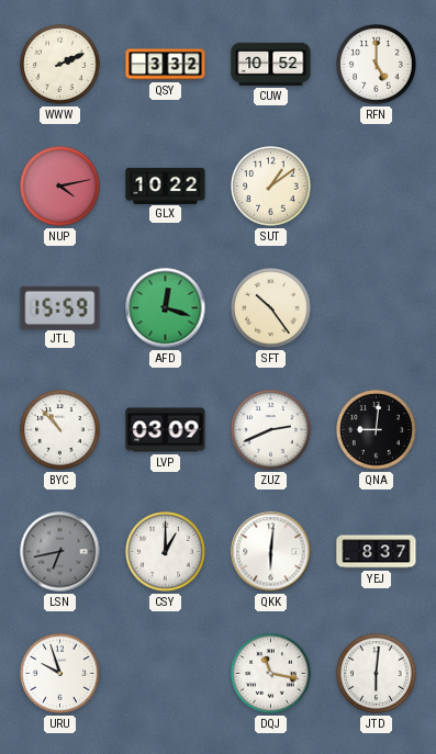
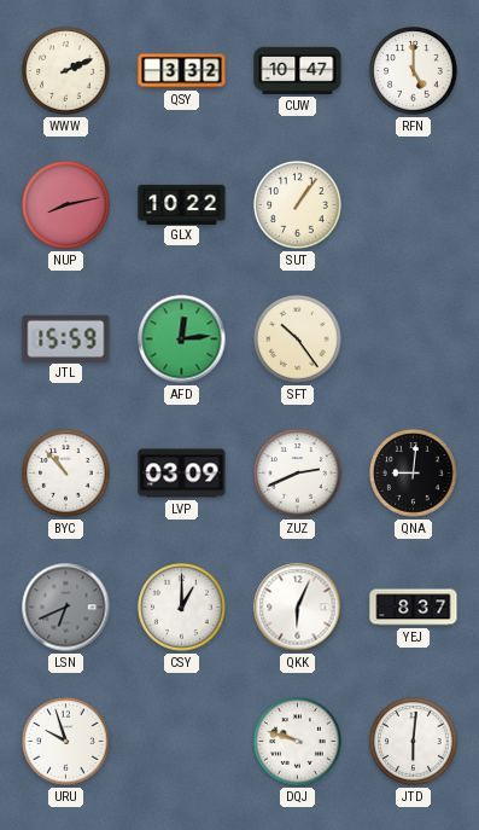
CUW: 10:52 -> 10:47
NUP: 4:13 -> 8:13
SUT: 1:09 -> 1:06
AFD: 12:18 -> 12:14
LSN: 6:43 -> 6:41
QKK: 6:01 -> 6:04
DQJ: 11:17 -> 9:48
